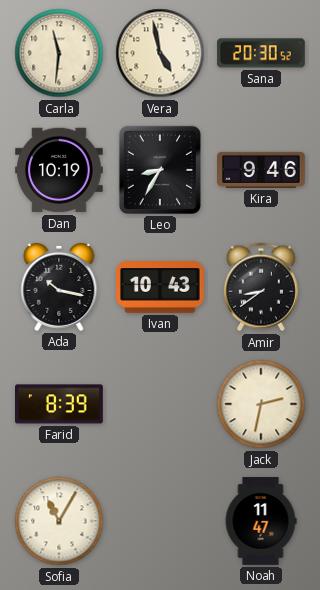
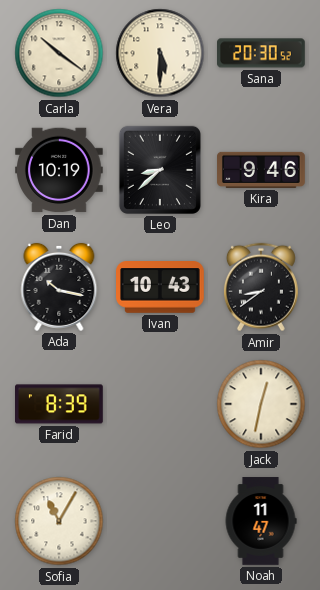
Carla: 11:31 -> 10:21
Vera: 4:58 -> 5:30
Leo: 8:35 -> 8:38
Jack: 2:32 -> 12:32
